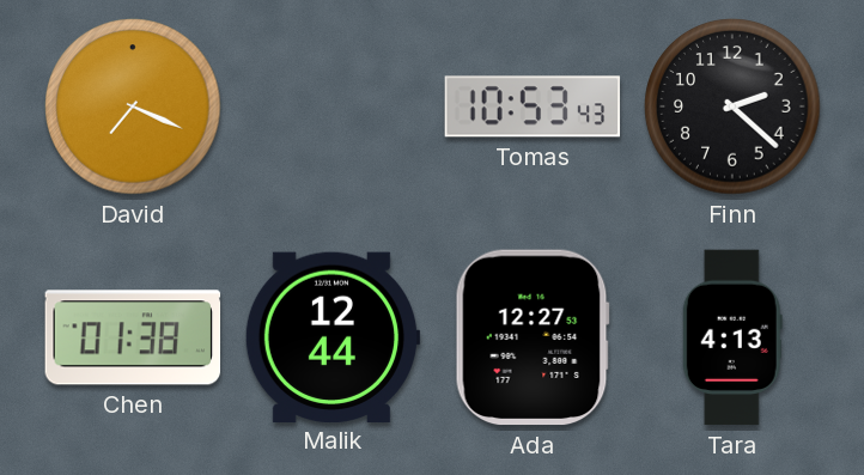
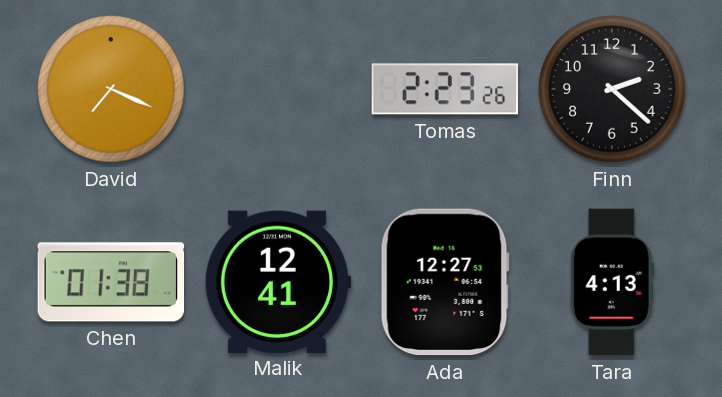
Tomas: 10:53 -> 2:23
Malik: 12:44 -> 12:41
